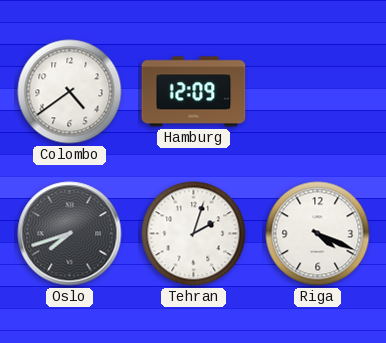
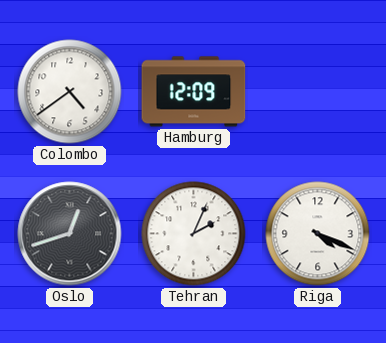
Oslo: 7:42 -> 12:42
Tehran: 2:03 -> 2:04
